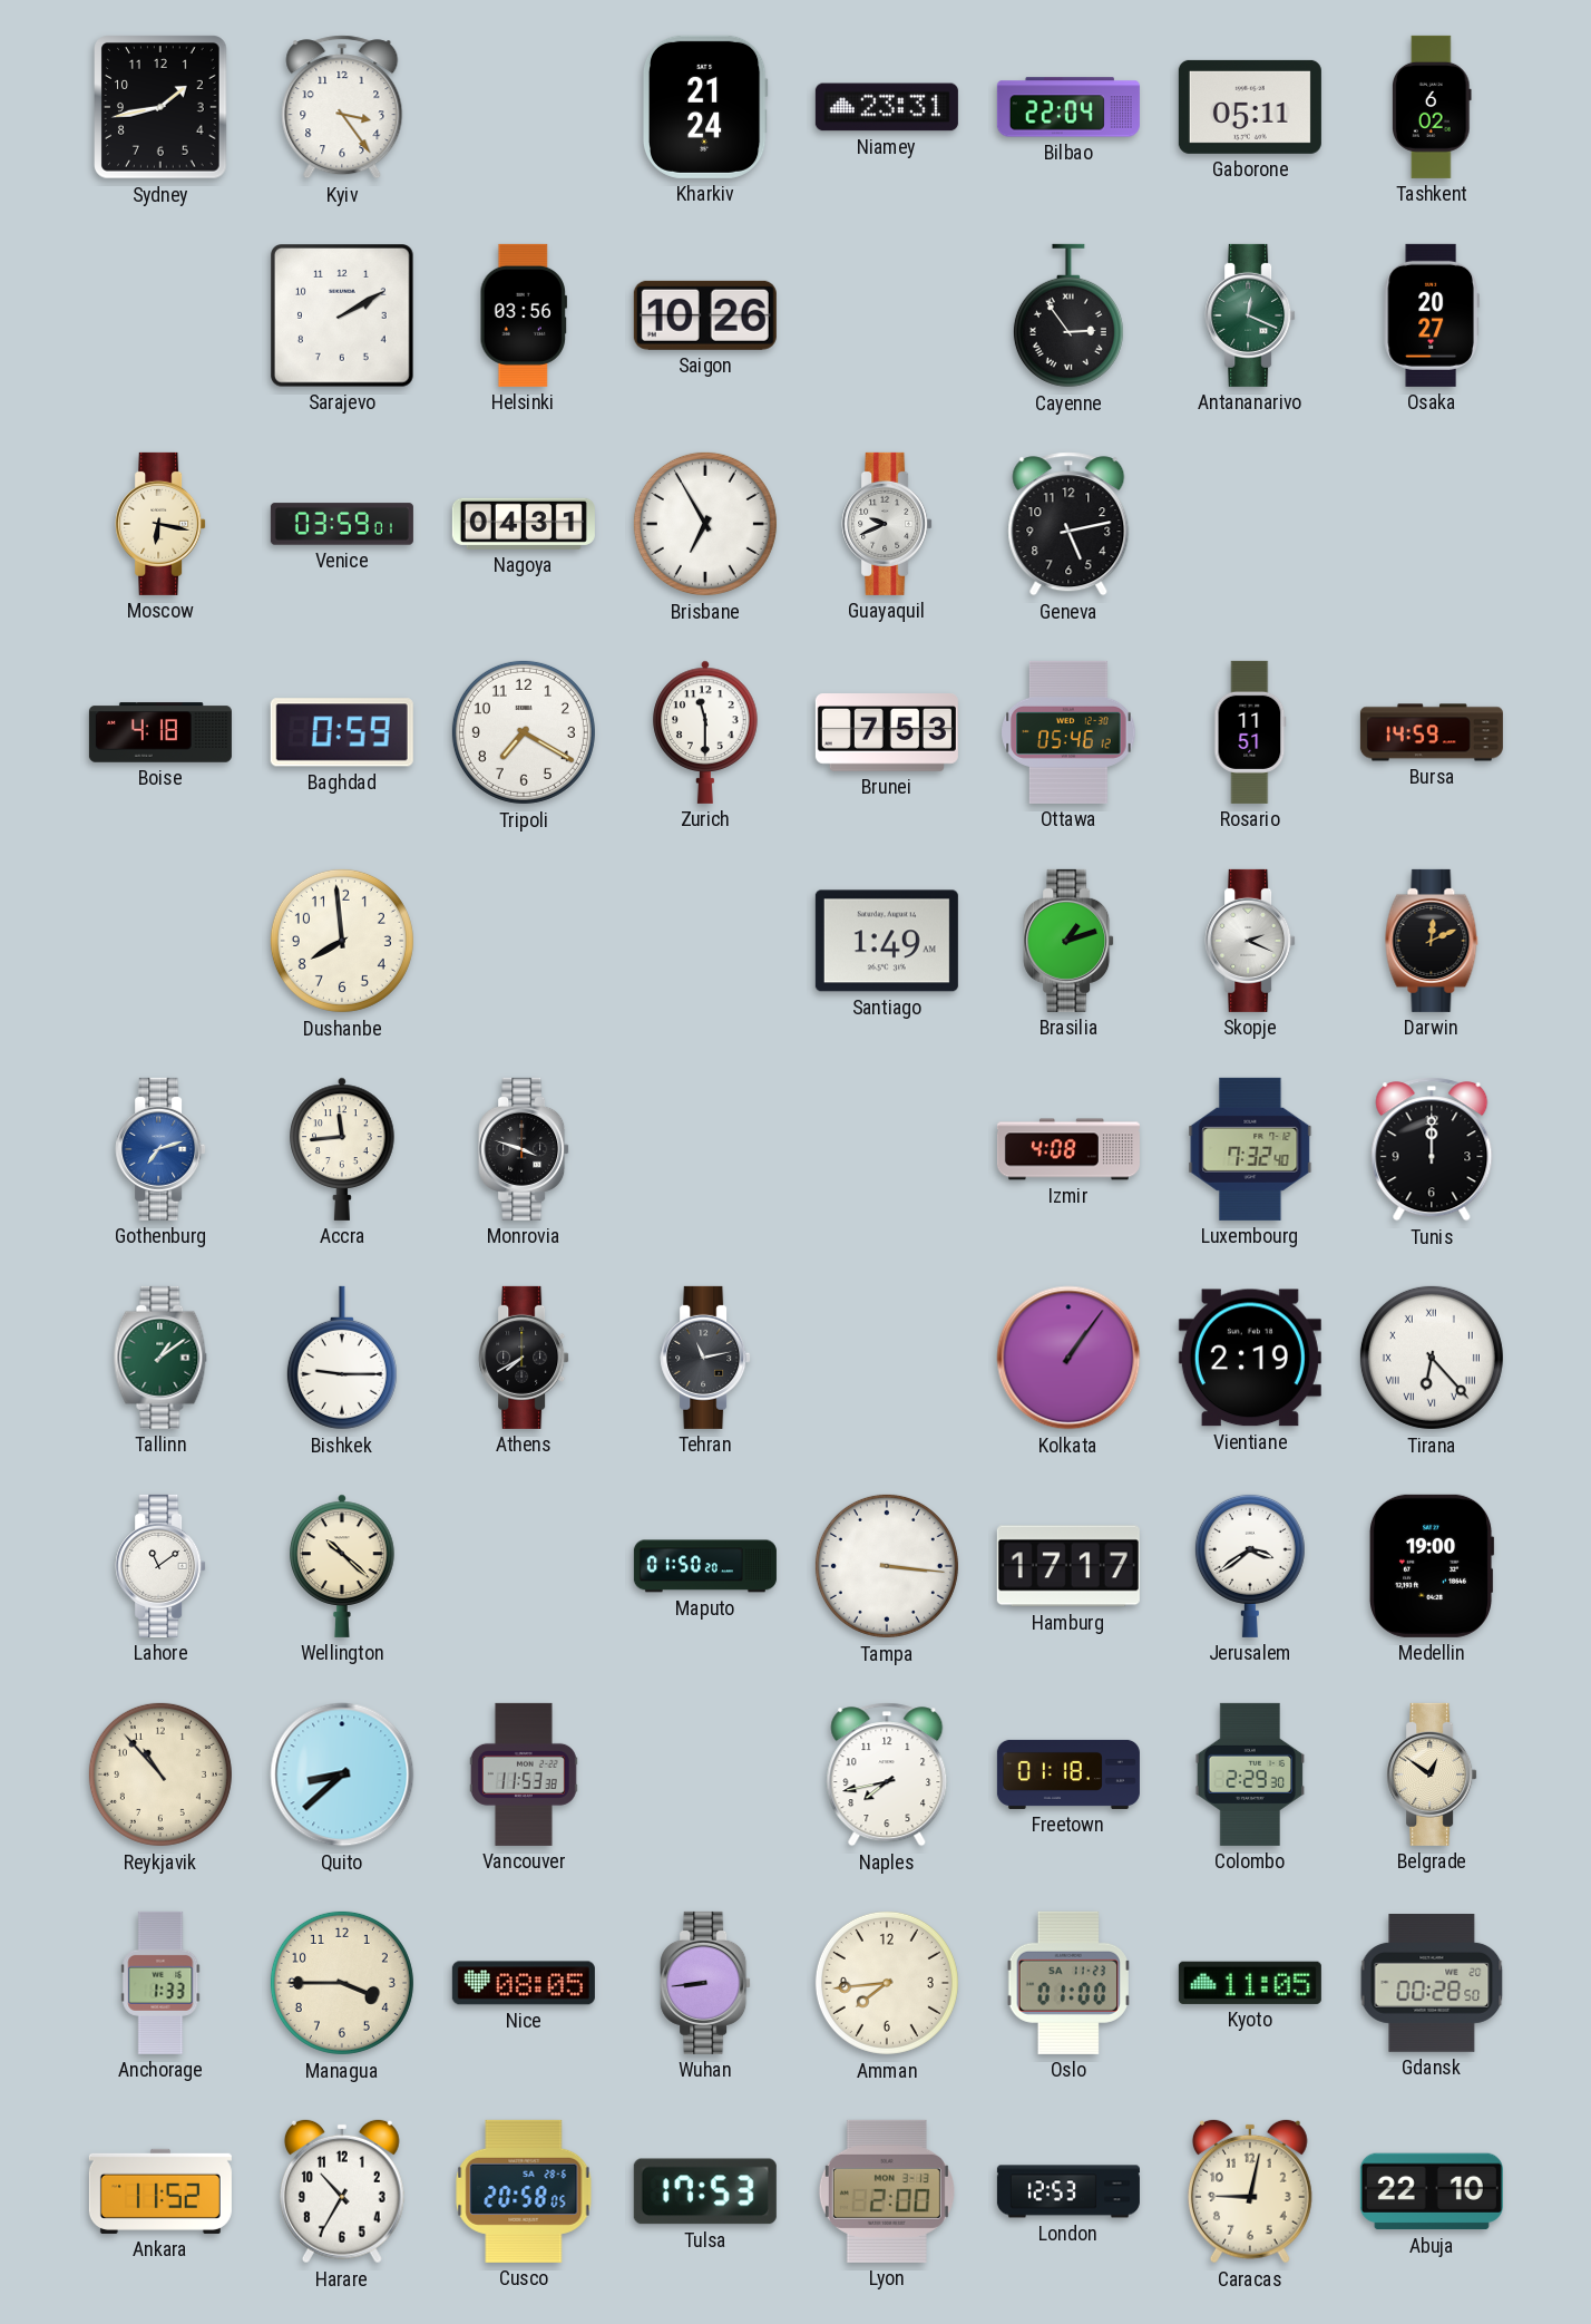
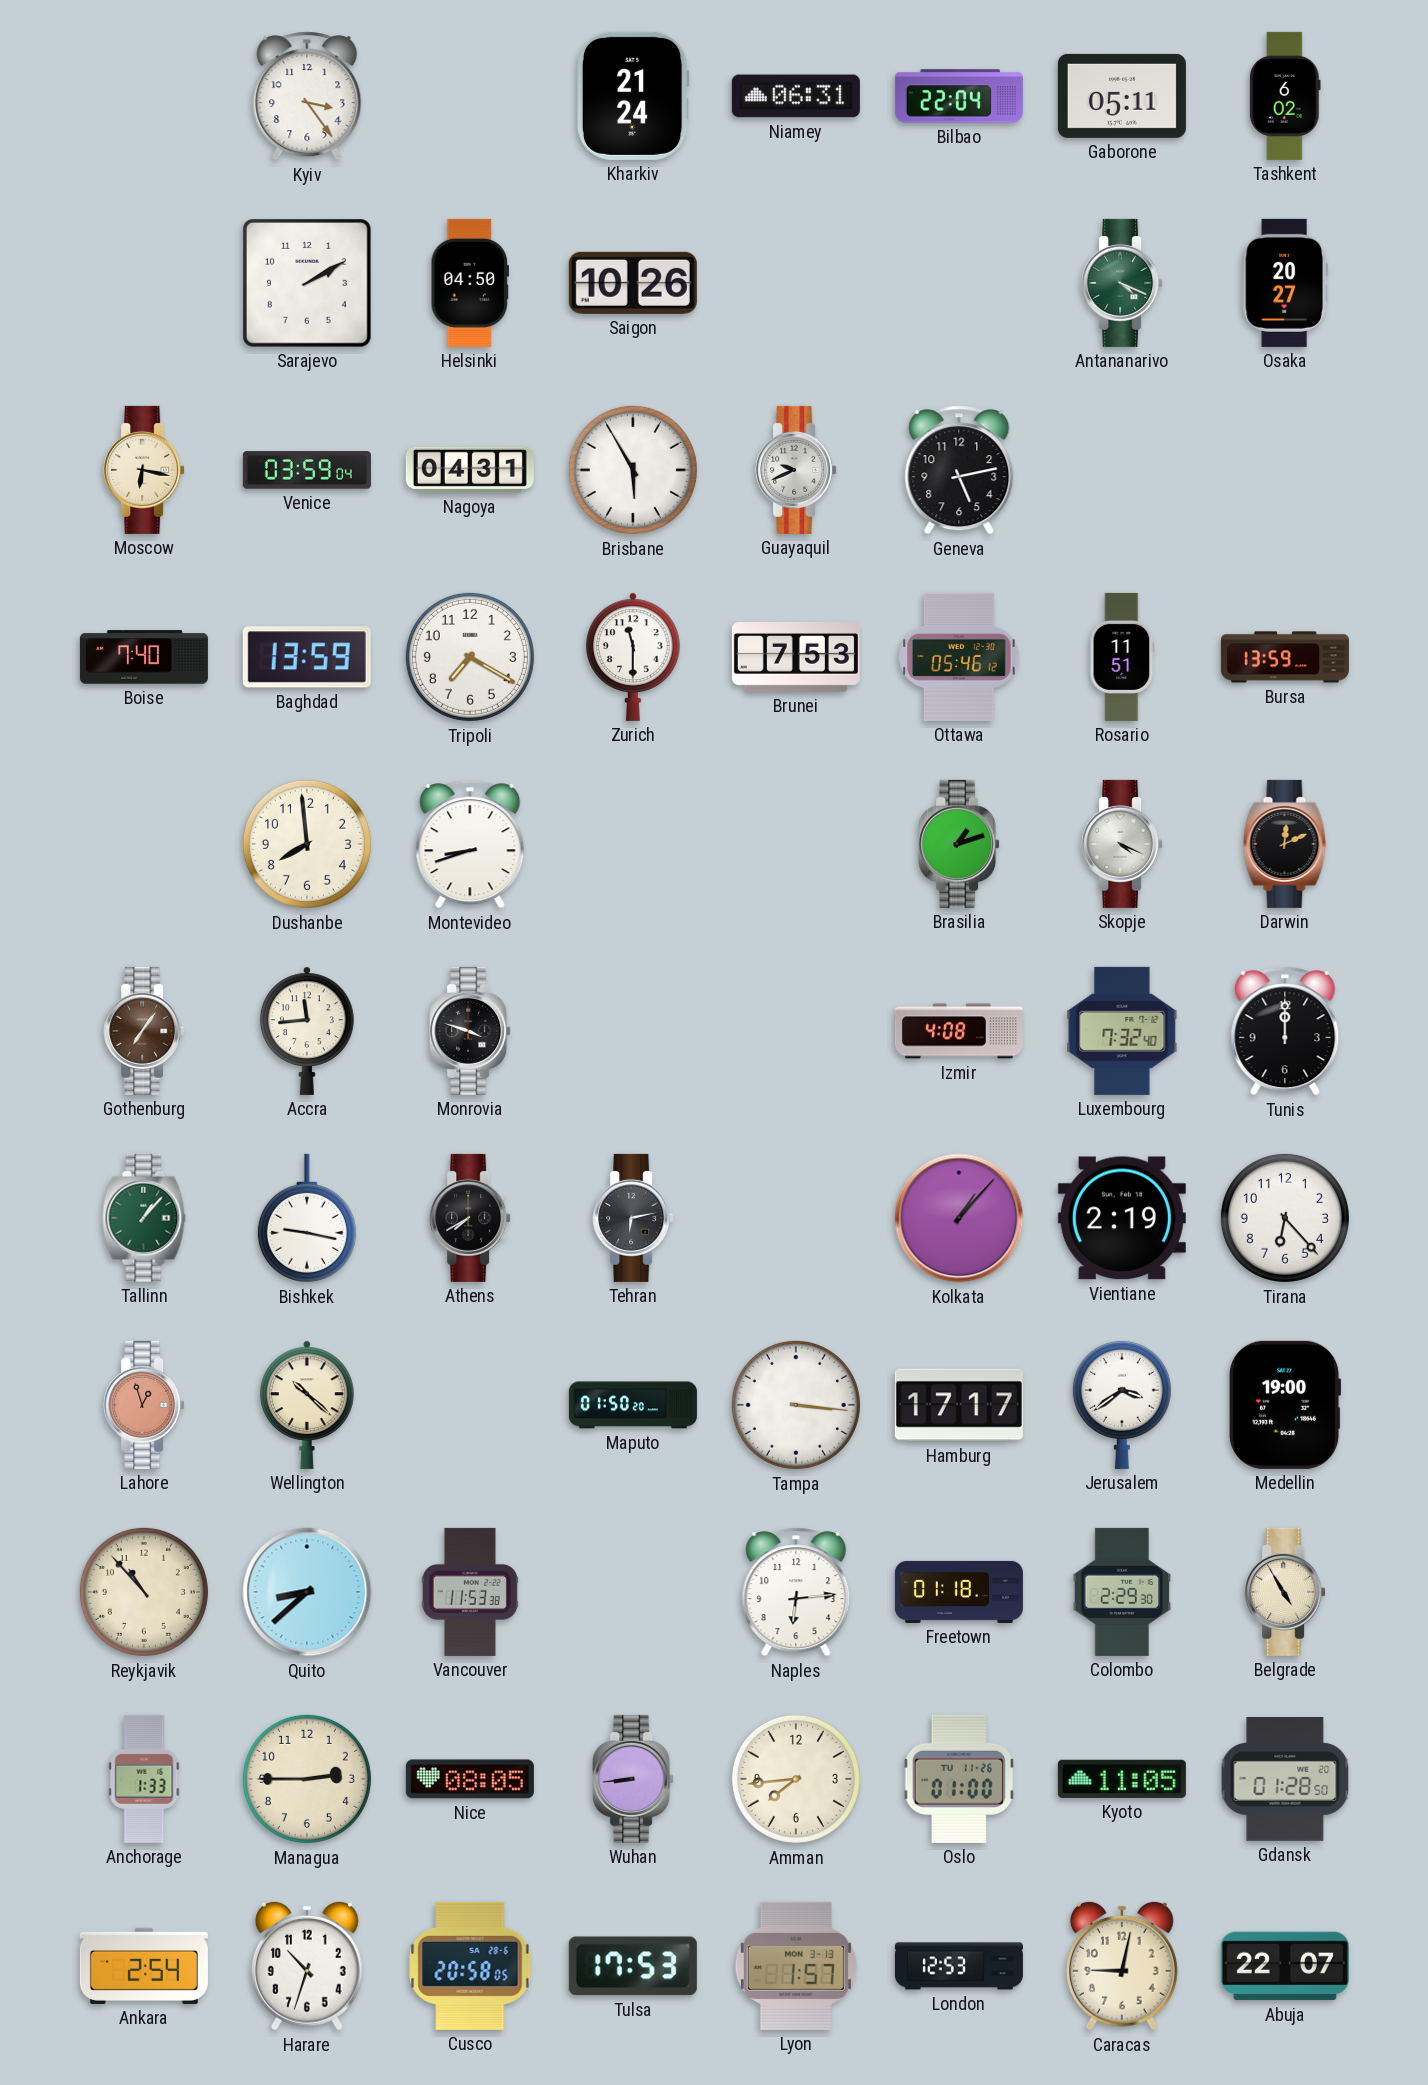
Sydney: 1:43 -> none
Niamey: 23:31 -> 06:31
Helsinki: 03:56 -> 04:50
Cayenne: 2:54 -> none
Antananarivo: 12:19 -> 4:19
Venice: 03:59:01 -> 03:59:04
Brisbane: 6:55 -> 5:55
Boise: 4:18 -> 7:40
Baghdad: 0:59 -> 13:59
Bursa: 14:59 -> 13:59
Montevideo: none -> 8:42
Santiago: 1:49 -> none
Skopje: 2:19 -> 4:19
Gothenburg: 7:12 -> 7:06
Gothenburg dial: blue -> brown
Tallinn: 1:09 -> 1:07
Bishkek: 9:15 -> 9:17
Tehran: 11:13 -> 6:13
Kolkata: 1:06 -> 1:07
Tirana numerals: Roman -> Arabic
Lahore: 11:09 -> 12:57
Lahore dial: white -> salmon
Naples: 7:43 -> 6:14
Belgrade: 12:51 -> 4:55
Managua: 3:45 -> 2:45
Oslo date: SA 11-23 -> TU 11-26
Gdansk: 00:28 -> 01:28
Ankara: 11:52 -> 2:54
Harare: 10:35 -> 10:33
Lyon: 2:00 -> 1:57
Abuja: 22:10 -> 22:07
